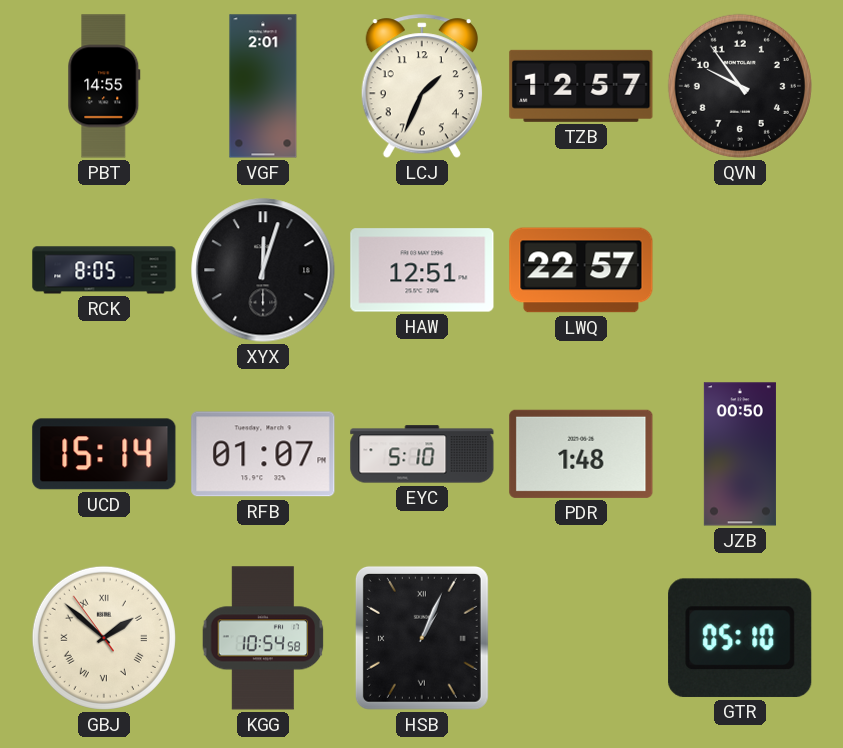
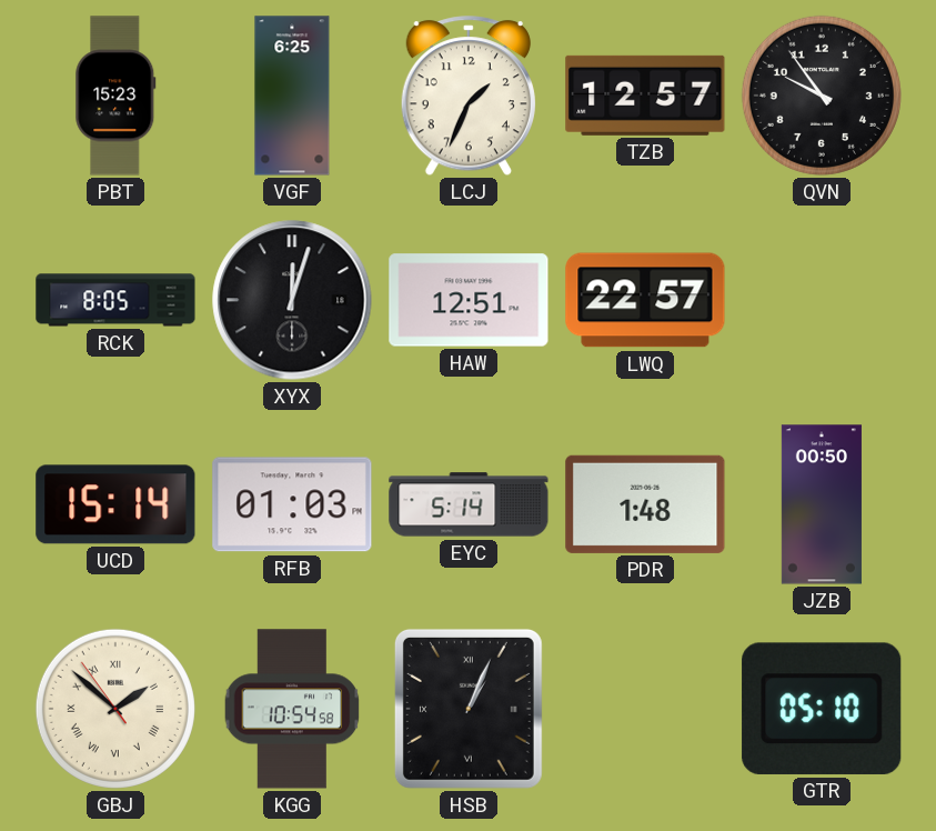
PBT: 14:55 -> 15:23
VGF: 2:01 -> 6:25
RFB: 01:07 -> 01:03
EYC: 5:10 -> 5:14
